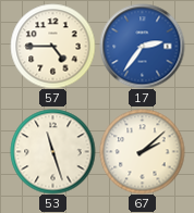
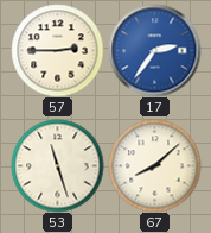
57: 4:45 -> 2:45
67: 2:08 -> 8:08
